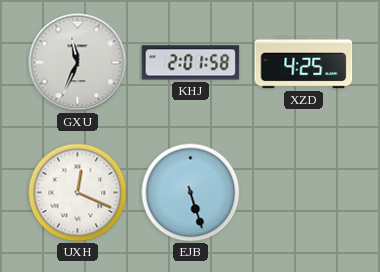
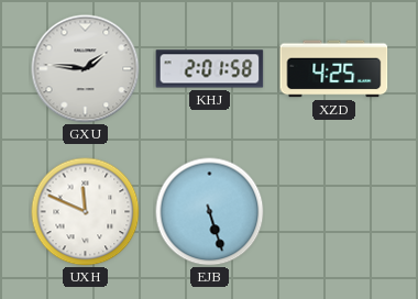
GXU: 11:34 -> 1:46
UXH: 12:19 -> 11:49
